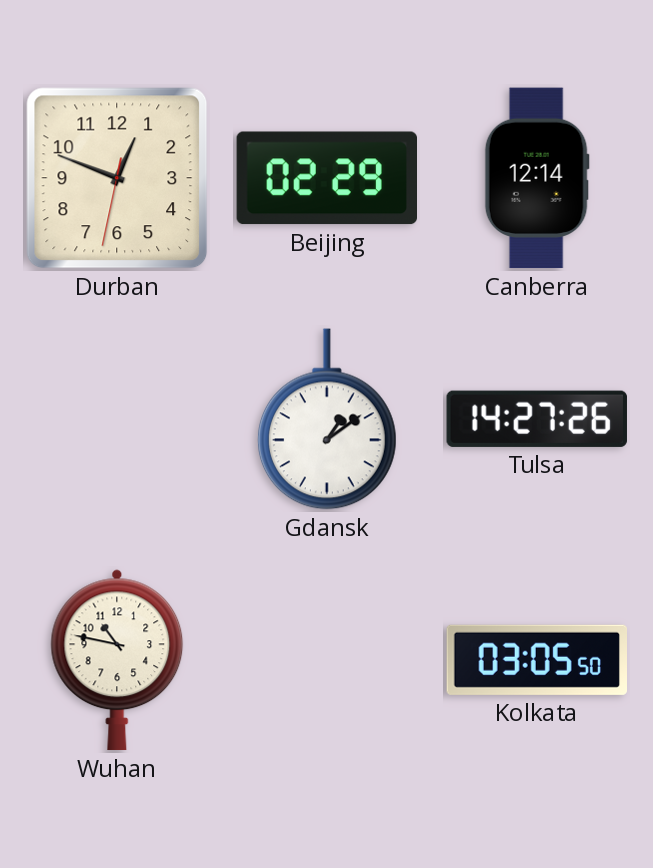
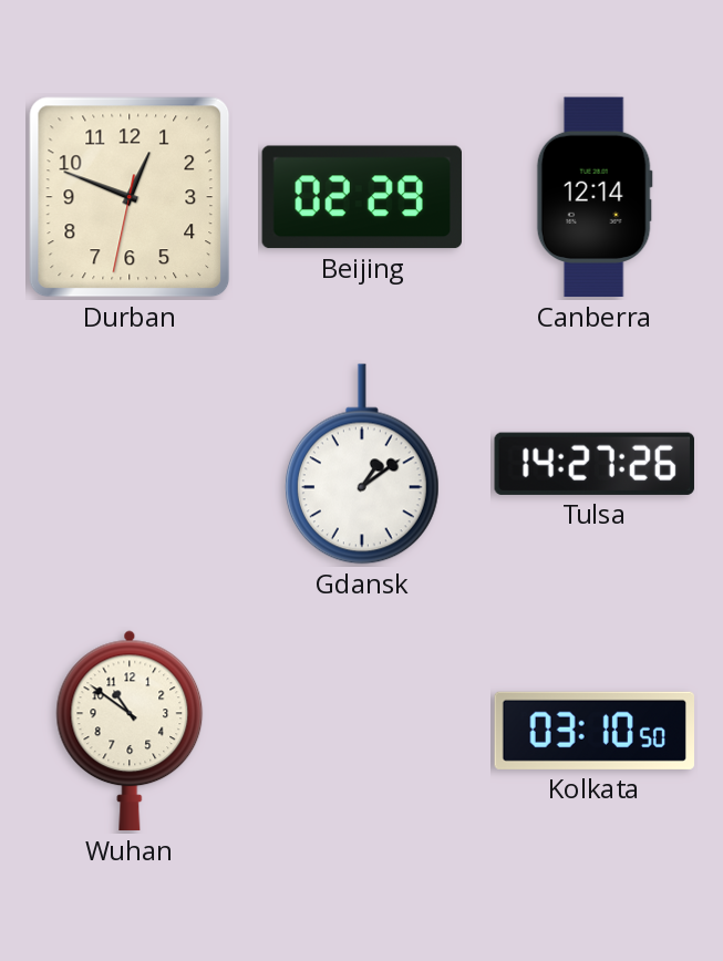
Wuhan: 10:47 -> 10:51
Kolkata: 03:05 -> 03:10
